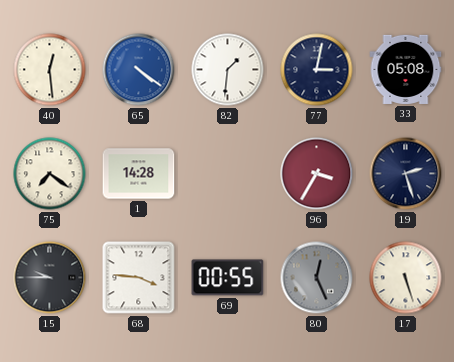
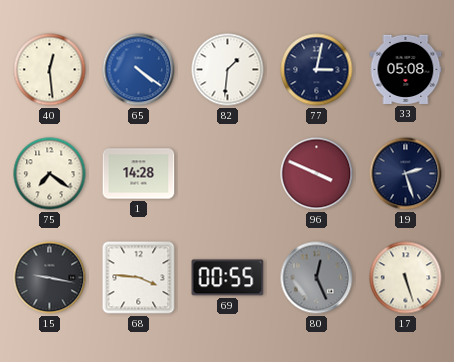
96: 3:35 -> 3:49
15: 9:45 -> 9:17
